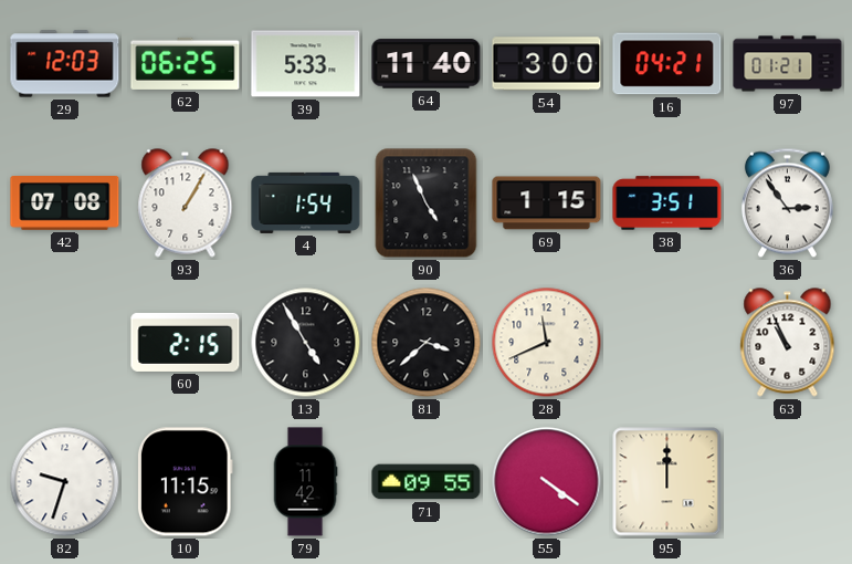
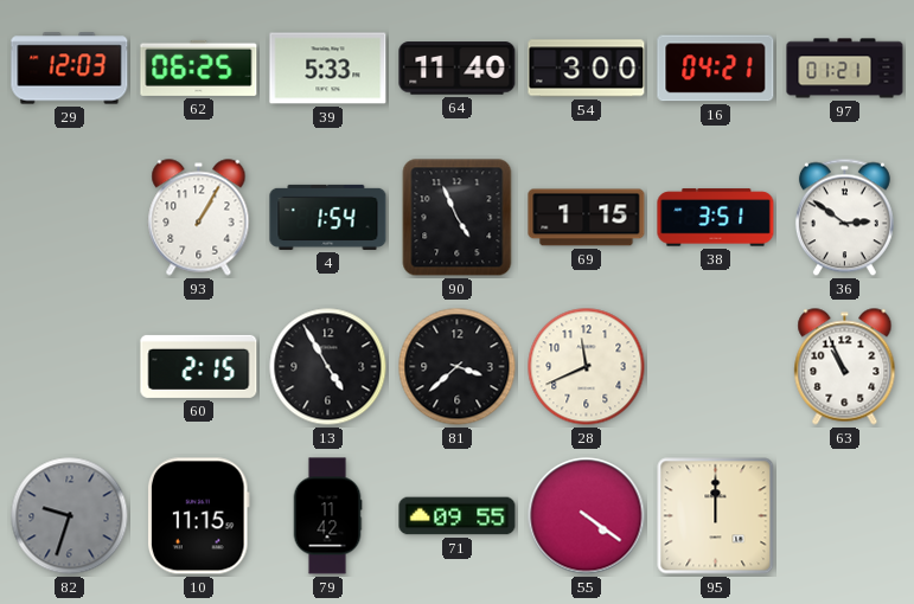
42: 07:08 -> none
36: 2:54 -> 2:51
82 dial: white -> grey
